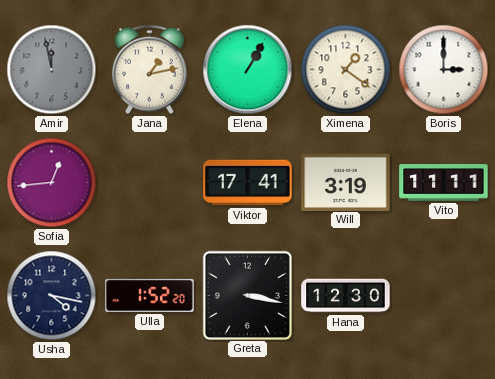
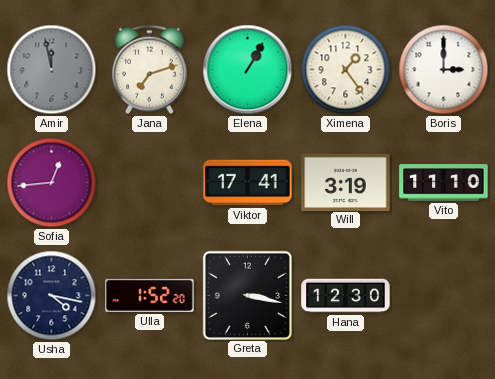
Jana: 1:13 -> 7:12
Ximena: 1:21 -> 1:24
Vito: 11:11 -> 11:10
